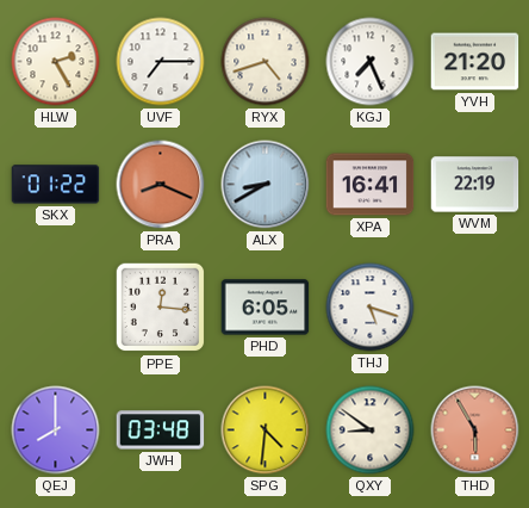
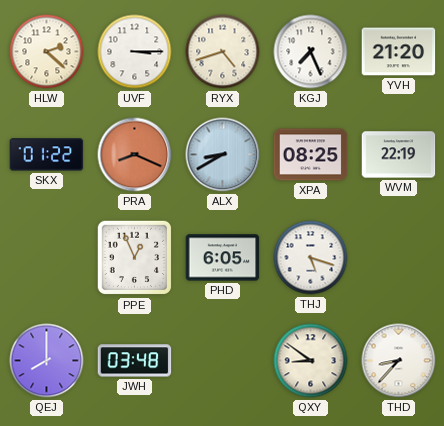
HLW: 2:25 -> 2:22
UVF: 7:15 -> 3:15
XPA: 16:41 -> 08:25
PPE: 12:16 -> 12:56
SPG: 4:31 -> none
THD: 5:55 -> 8:37
THD dial: salmon -> white
